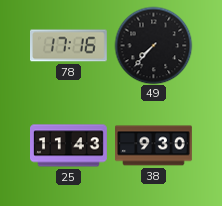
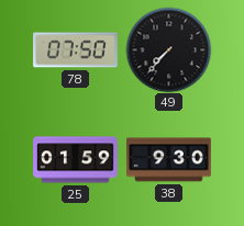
78: 17:16 -> 07:50
25: 11:43 -> 01:59
